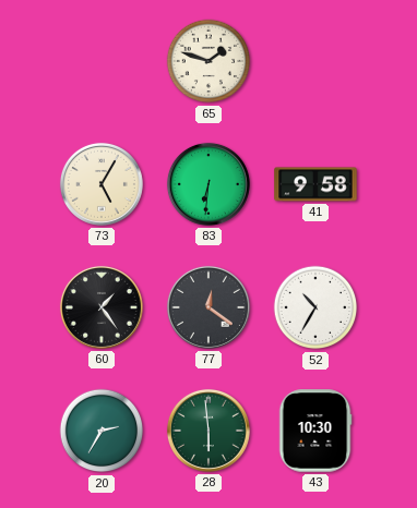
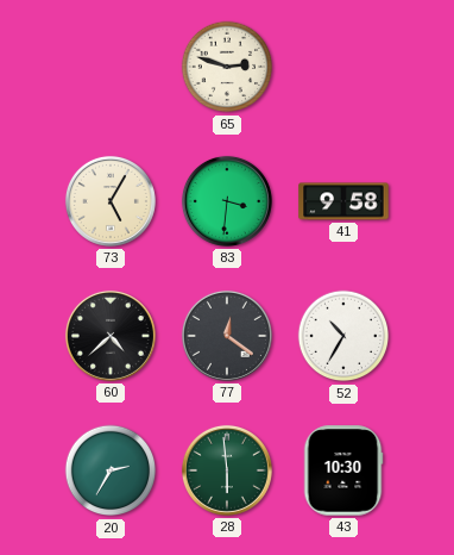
65: 1:48 -> 2:48
83: 6:31 -> 3:31
60: 1:24 -> 4:38
